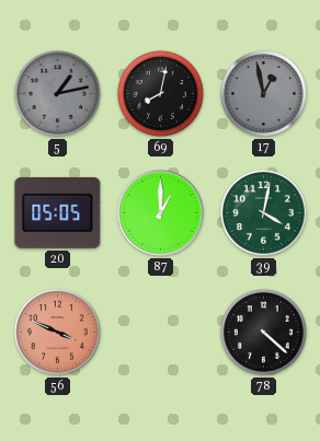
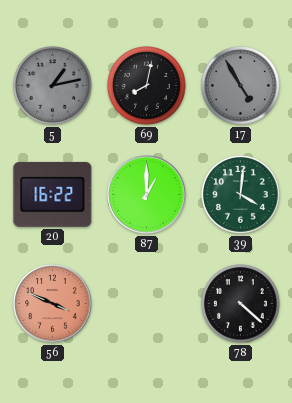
17: 12:58 -> 4:55
20: 05:05 -> 16:22
39: 4:02 -> 4:01
